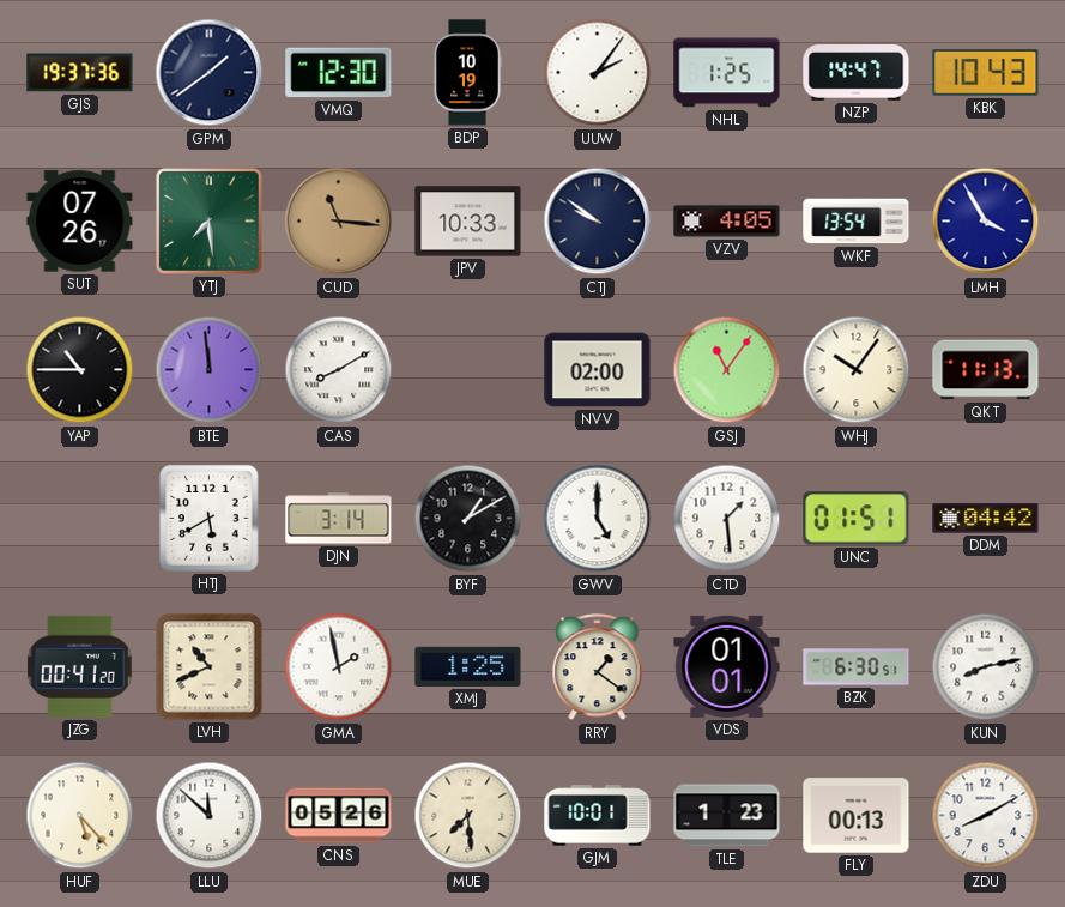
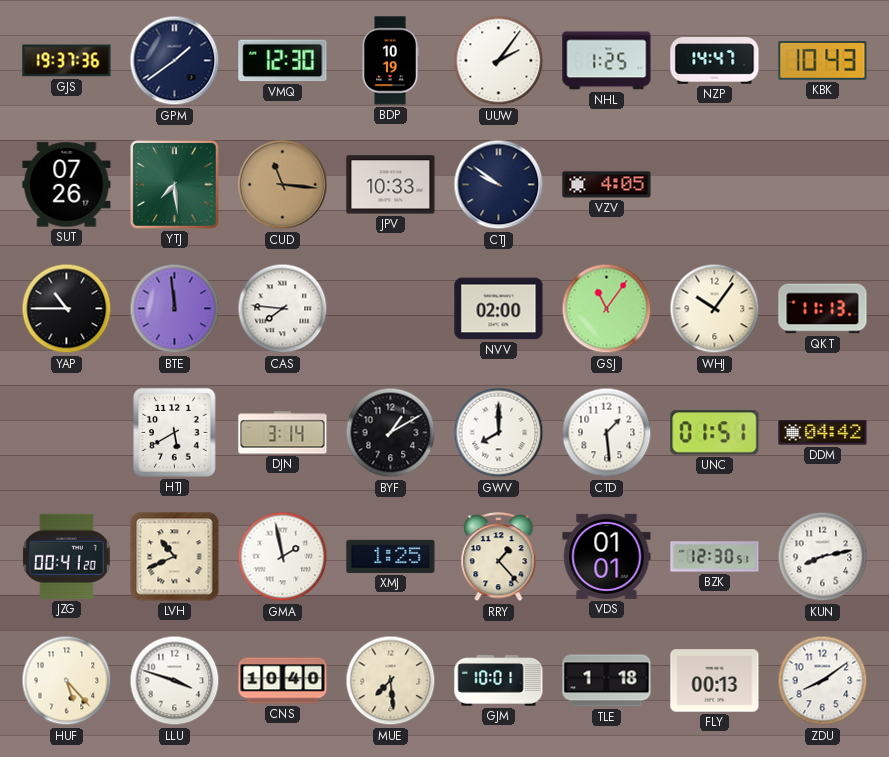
WKF: 13:54 -> none
LMH: 3:55 -> none
CAS: 8:10 -> 7:46
GWV: 5:00 -> 8:00
RRY: 1:21 -> 1:23
BZK: 6:30 -> 12:30
LLU: 11:52 -> 3:48
CNS: 05:26 -> 10:40
TLE: 1:23 -> 1:18
ZDU: 8:10 -> 8:09
